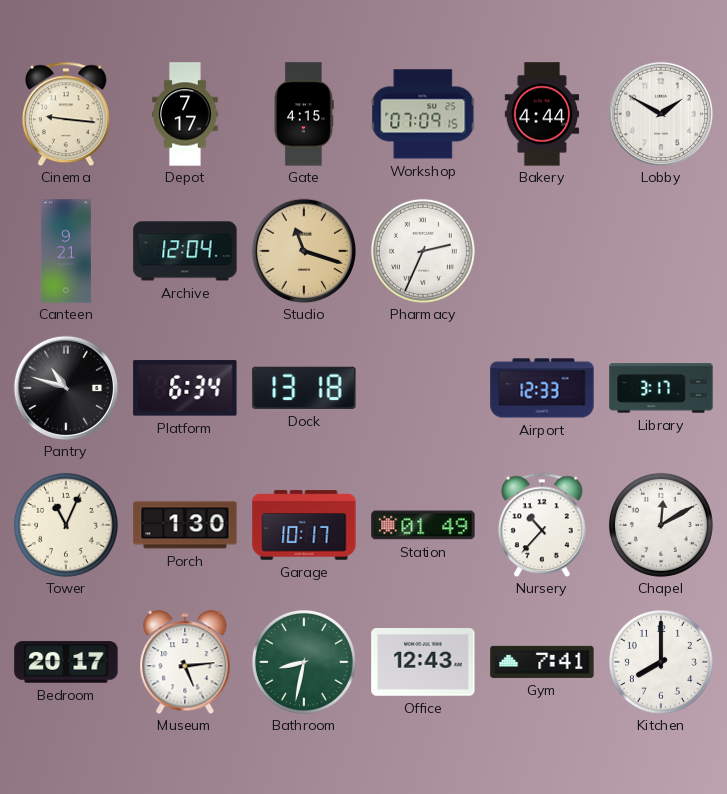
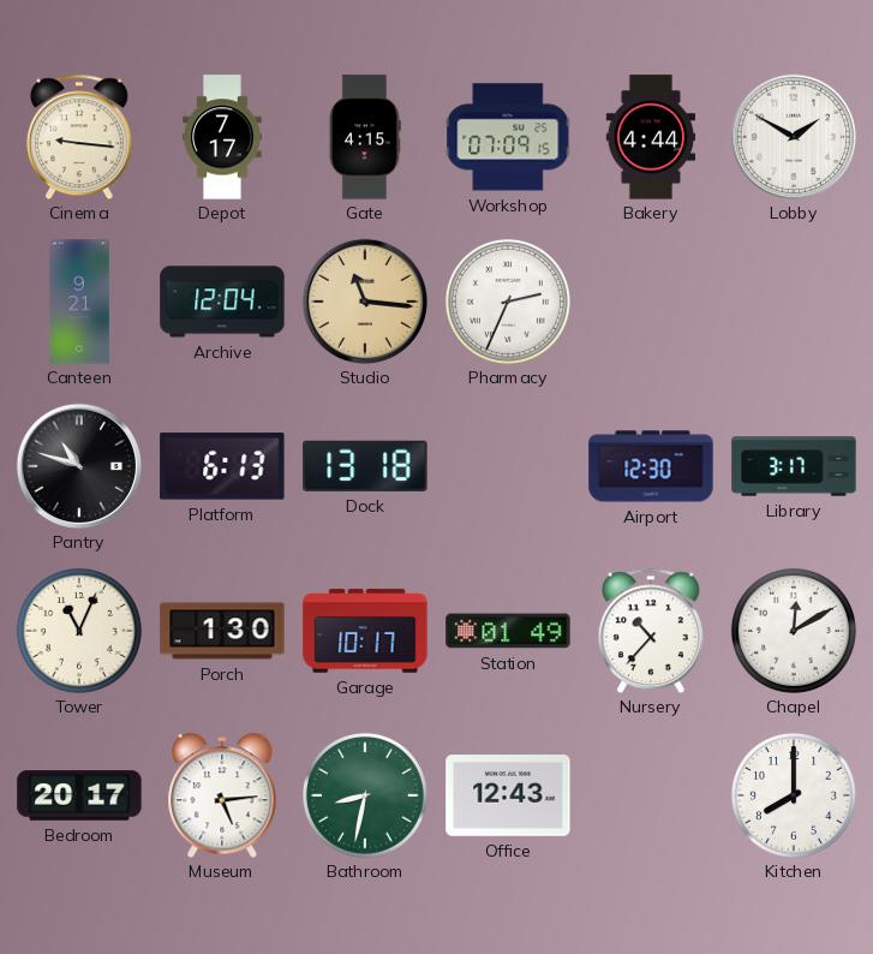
Studio: 11:18 -> 11:16
Platform: 6:34 -> 6:13
Airport: 12:33 -> 12:30
Gym: 7:41 -> none
